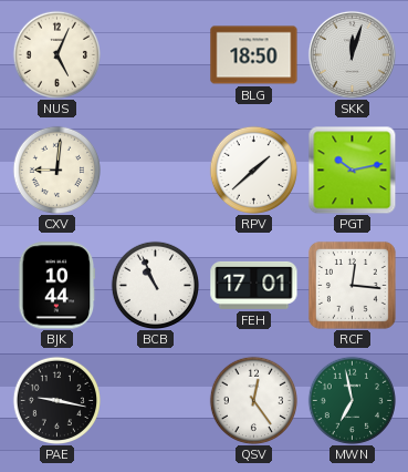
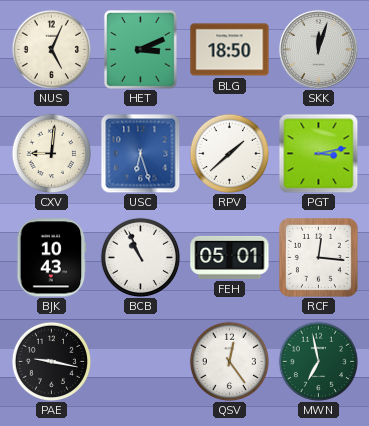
HET: none -> 3:11
USC: none -> 6:27
PGT: 10:13 -> 3:13
BJK: 10:44 -> 10:43
FEH: 17:01 -> 05:01
